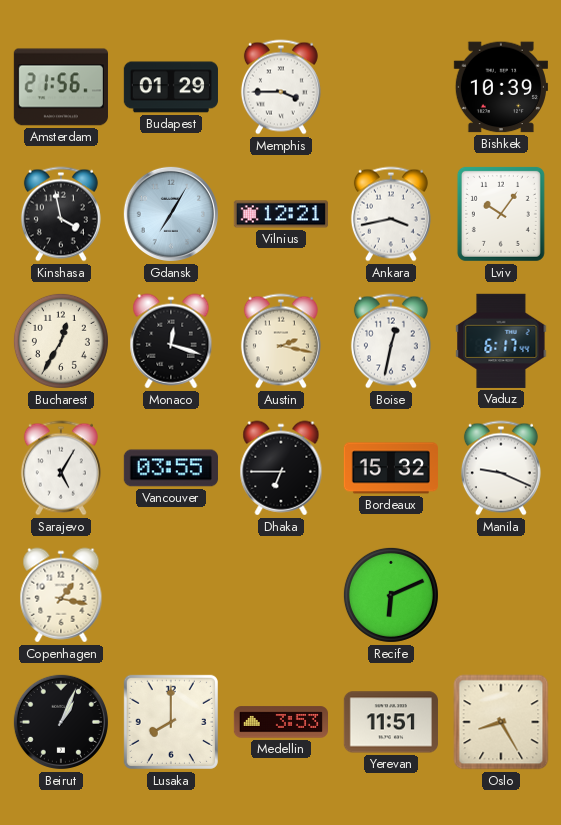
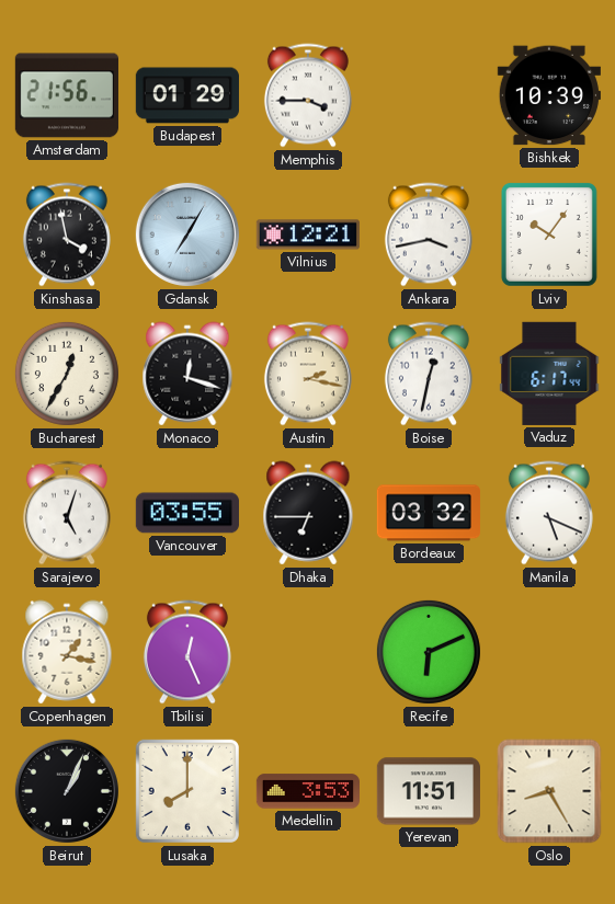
Sarajevo: 5:05 -> 5:03
Bordeaux: 15:32 -> 03:32
Manila: 9:19 -> 5:19
Tbilisi: none -> 12:26
